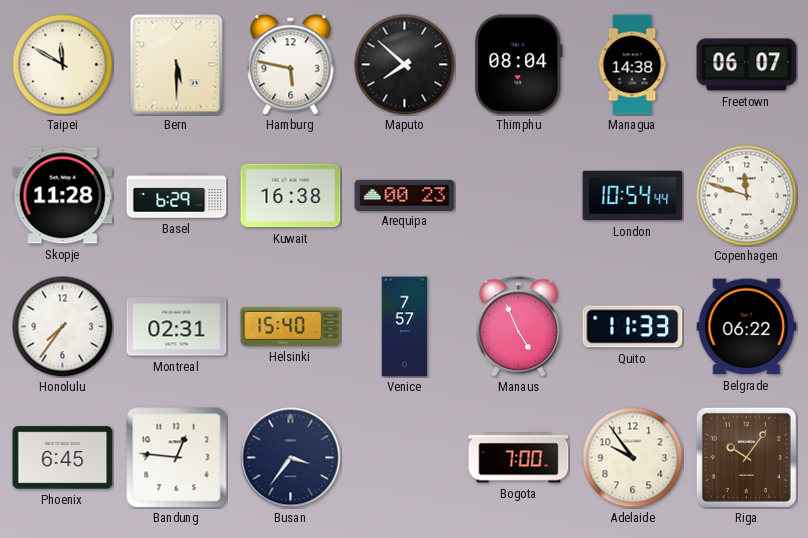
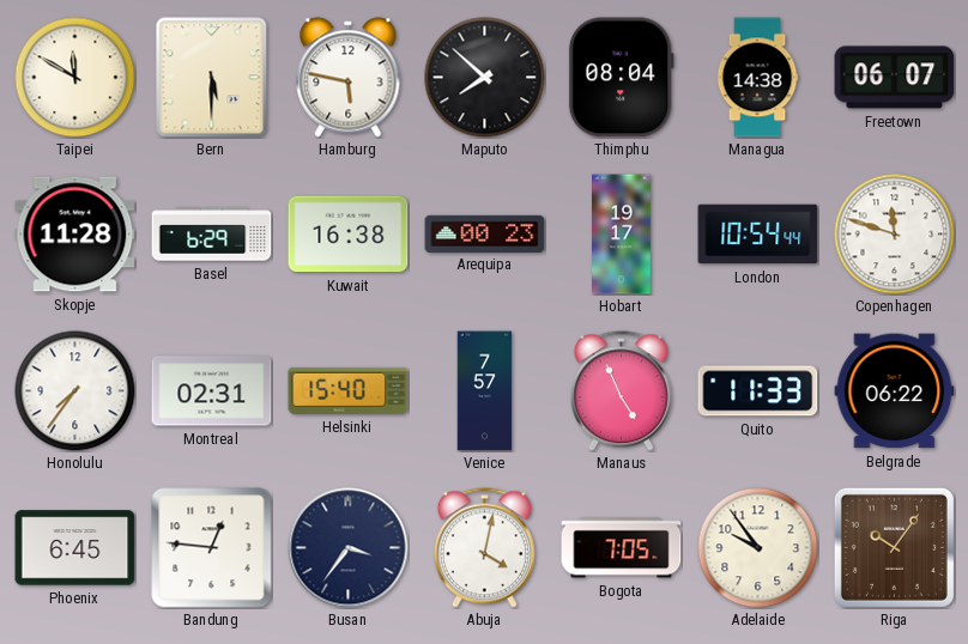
Hobart: none -> 19:17
Abuja: none -> 4:02
Bogota: 7:00 -> 7:05
